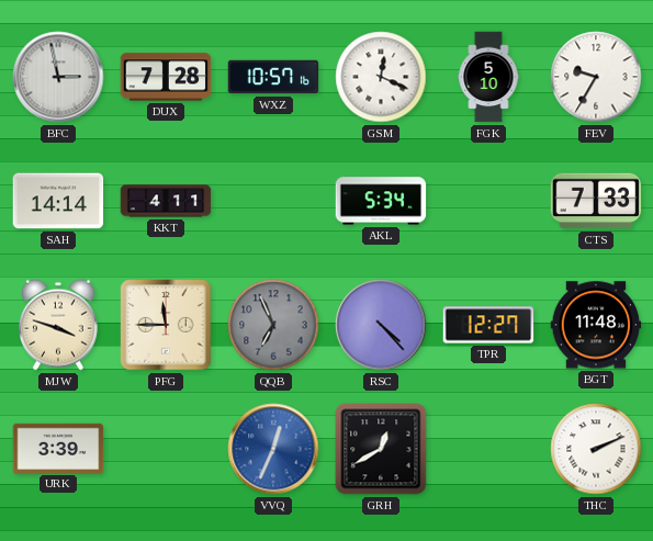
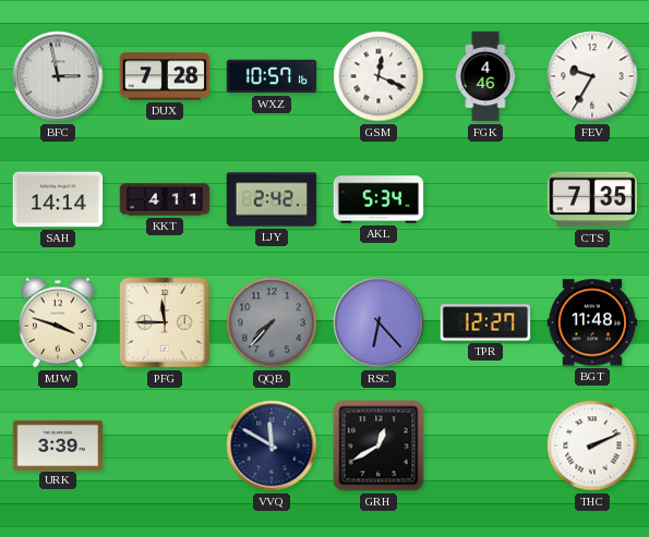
FGK: 5:10 -> 4:46
LJY: none -> 2:42
CTS: 7:33 -> 7:35
QQB: 6:56 -> 7:37
RSC: 4:23 -> 6:23
VVQ: 12:34 -> 11:50
VVQ dial: blue -> navy
